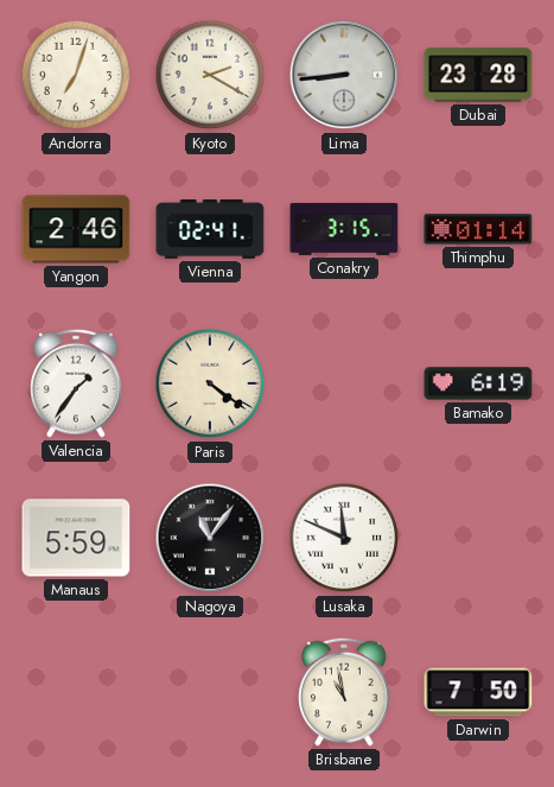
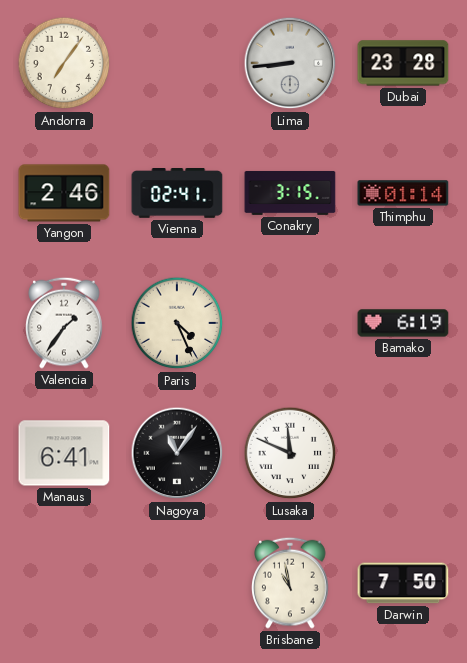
Andorra: 7:03 -> 7:06
Kyoto: 2:20 -> none
Paris: 4:21 -> 4:26
Manaus: 5:59 -> 6:41
